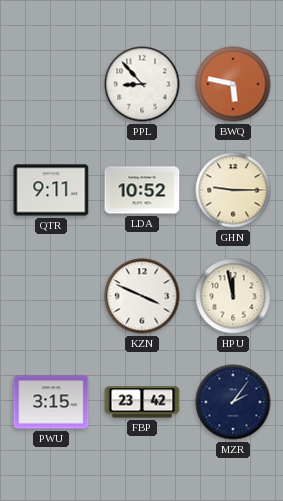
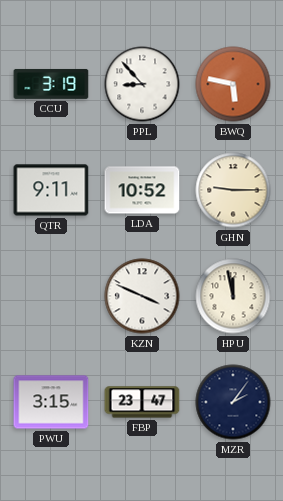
CCU: none -> 3:19
FBP: 23:42 -> 23:47
